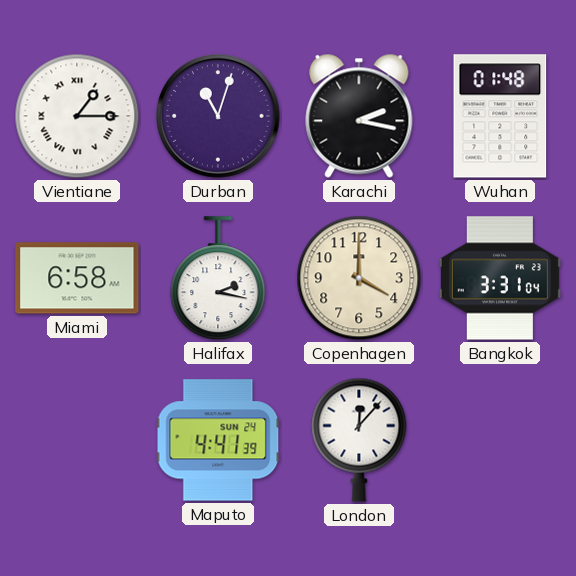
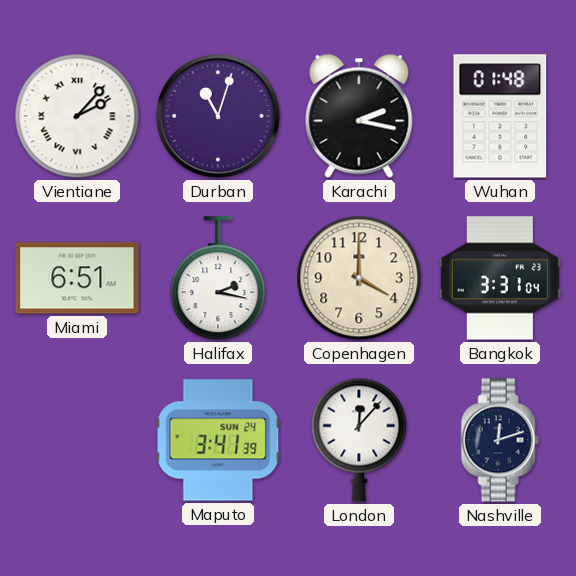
Vientiane: 1:15 -> 2:07
Miami: 6:58 -> 6:51
Maputo: 4:41 -> 3:41
Nashville: none -> 12:12
